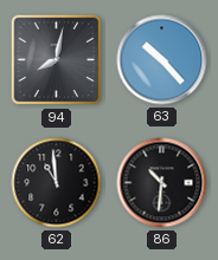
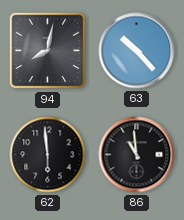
62: 10:59 -> 5:59
86: 10:31 -> 10:59
